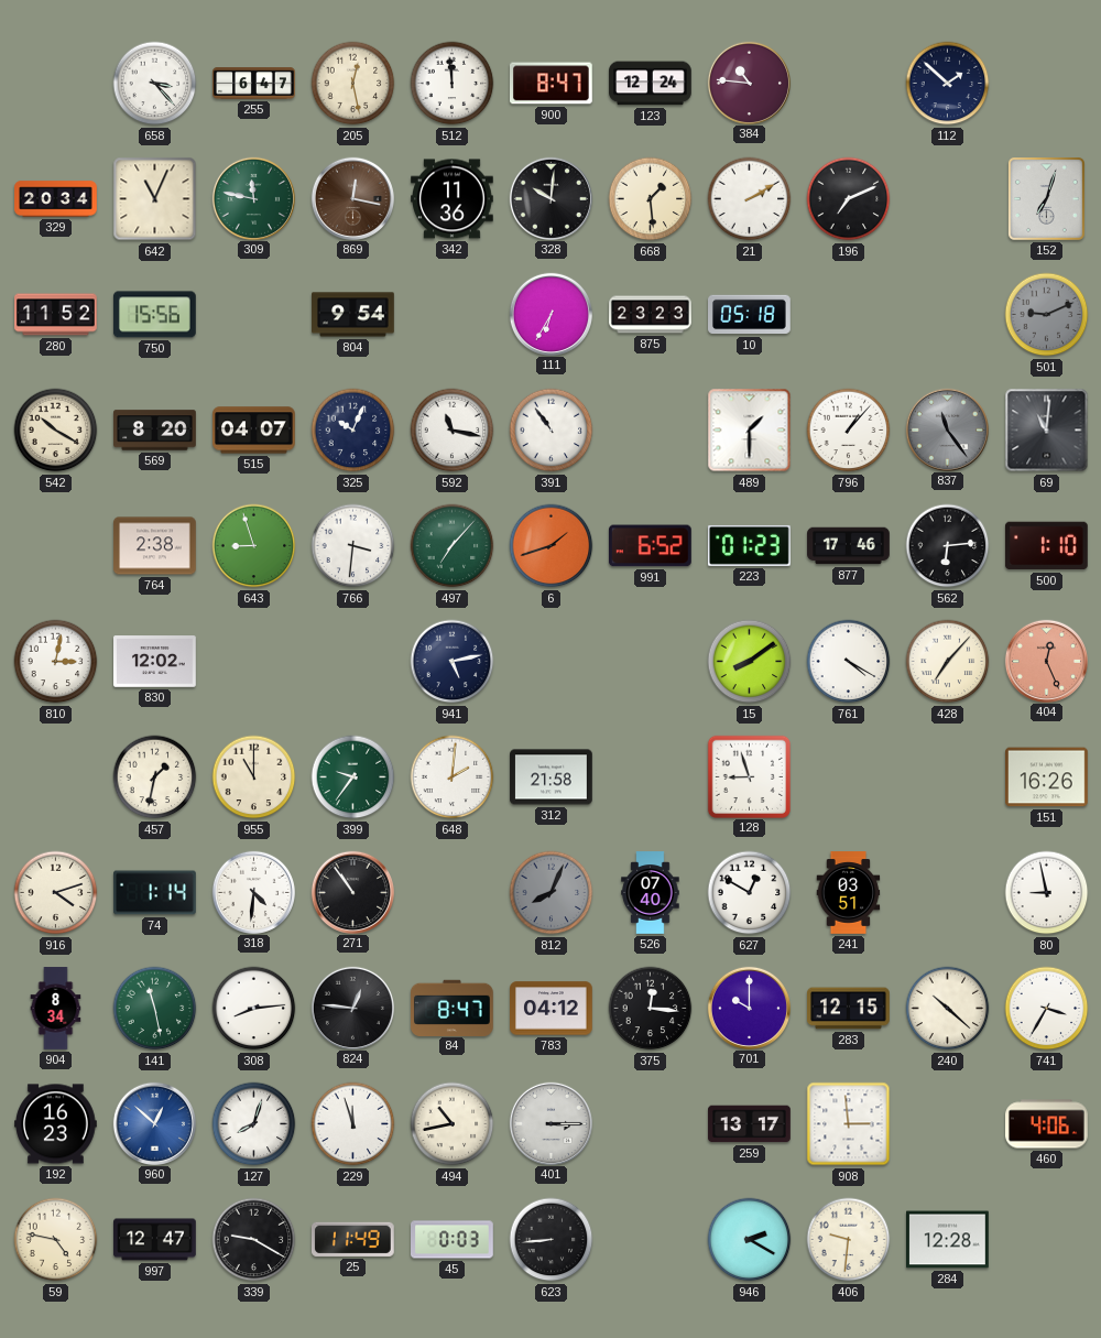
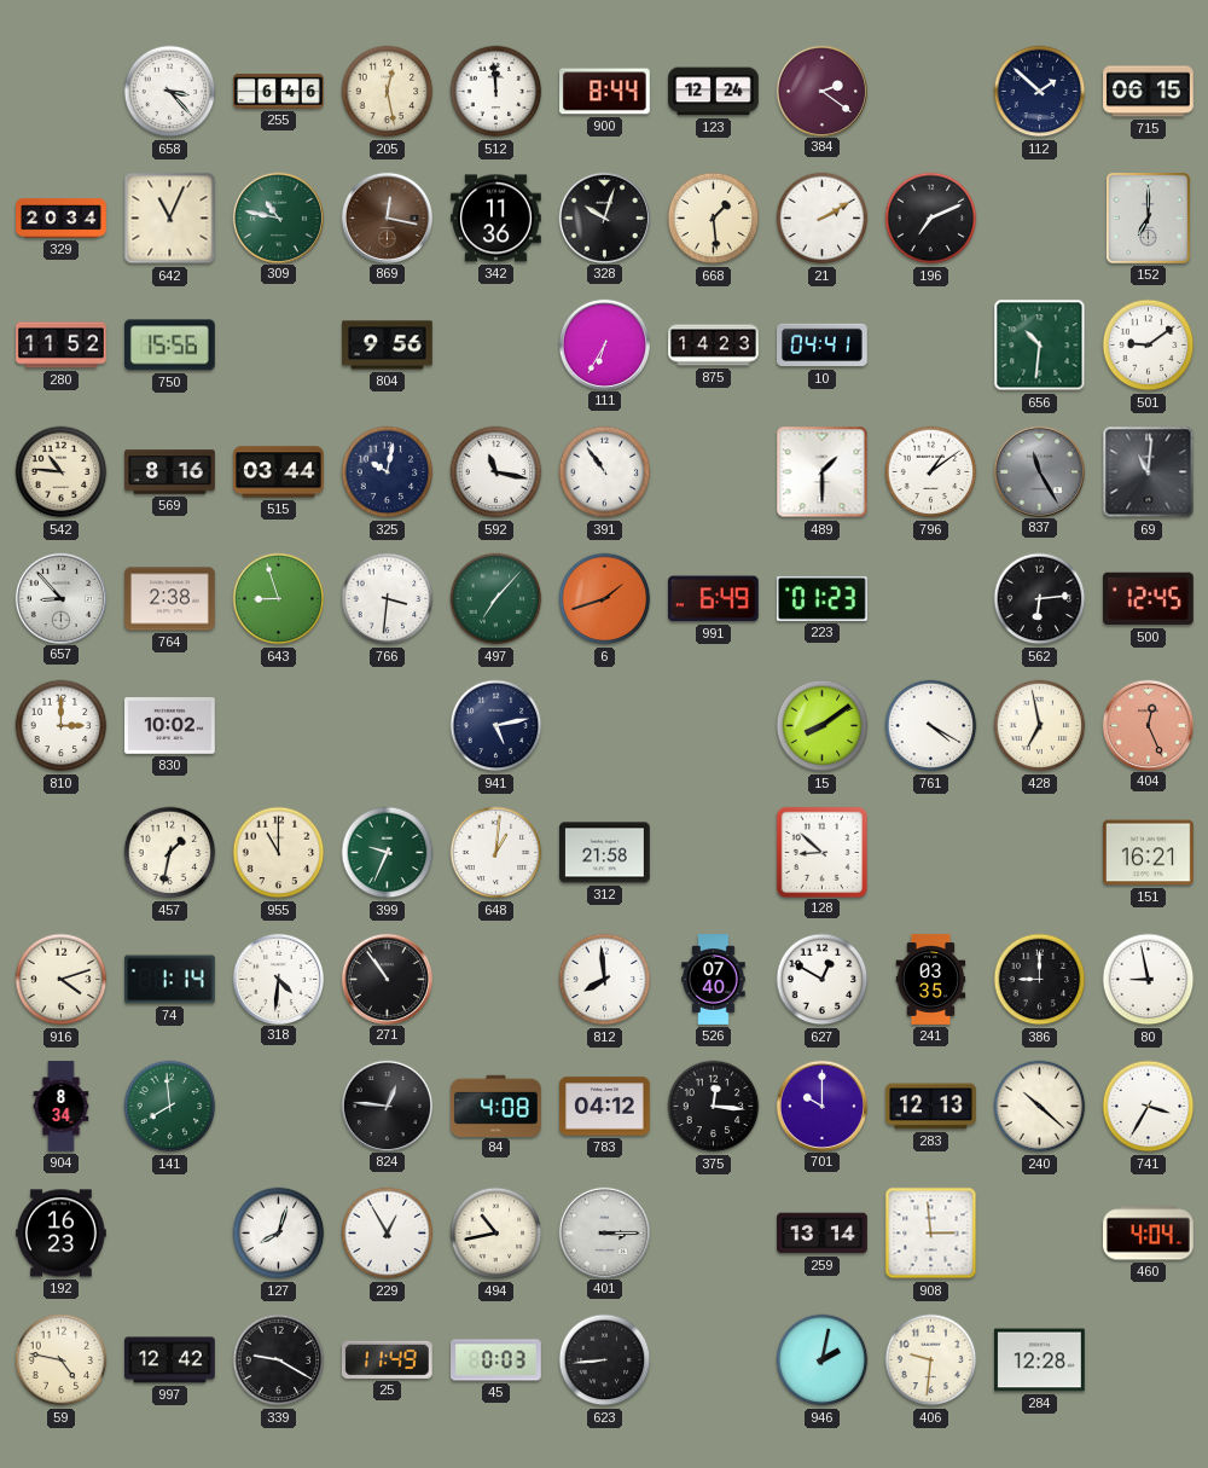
255: 6:47 -> 6:46
900: 8:47 -> 8:44
384: 10:46 -> 2:21
715: none -> 06:15
309: 11:47 -> 10:47
328: 10:01 -> 10:03
152: 7:03 -> 7:00
804: 9:54 -> 9:56
875: 23:23 -> 14:23
10: 05:18 -> 04:41
656: none -> 10:31
501: 9:11 -> 9:09
501 dial: grey -> white
542: 10:20 -> 10:46
569: 8:20 -> 8:16
515: 04:07 -> 03:44
325: 10:04 -> 10:02
796: 1:07 -> 1:09
837: 11:24 -> 11:25
657: none -> 8:53
991: 6:52 -> 6:49
877: 17:46 -> none
500: 1:10 -> 12:45
810: 3:02 -> 3:00
830: 12:02 -> 10:02
428: 7:07 -> 6:58
399: 9:36 -> 9:34
648: 2:01 -> 1:01
128: 8:57 -> 8:52
151: 16:26 -> 16:21
812: 8:04 -> 7:59
812 dial: grey -> white
241: 03:51 -> 03:35
386: none -> 9:00
141: 11:28 -> 7:59
308: 8:14 -> none
84: 8:47 -> 4:08
283: 12:15 -> 12:13
960: 12:52 -> none
229: 11:57 -> 12:55
259: 13:17 -> 13:14
460: 4:06 -> 4:04
997: 12:47 -> 12:42
946: 2:20 -> 2:02
